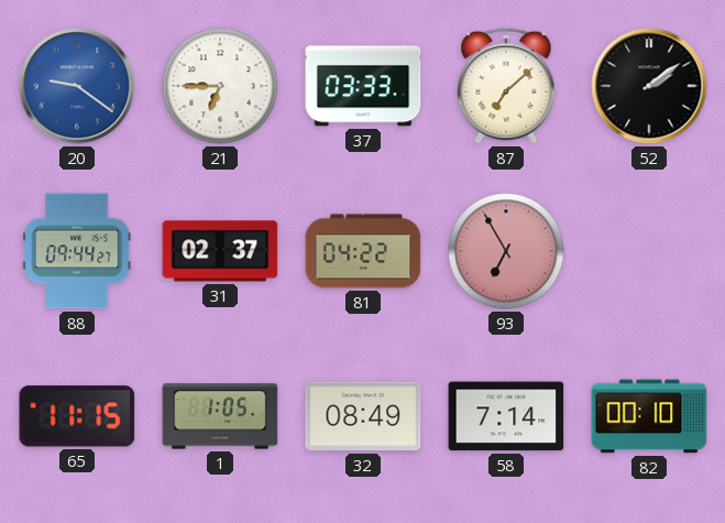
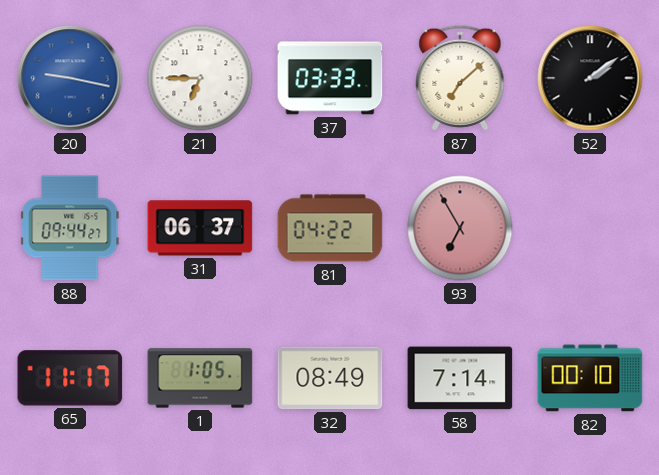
20: 9:21 -> 9:17
31: 02:37 -> 06:37
65: 11:15 -> 11:17
